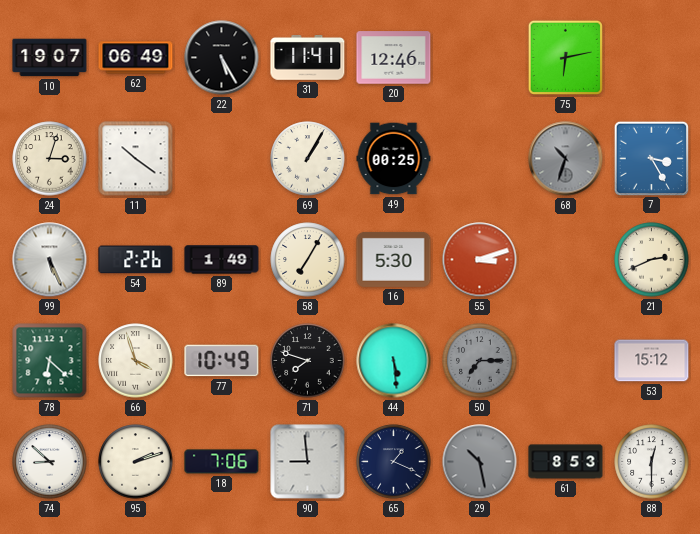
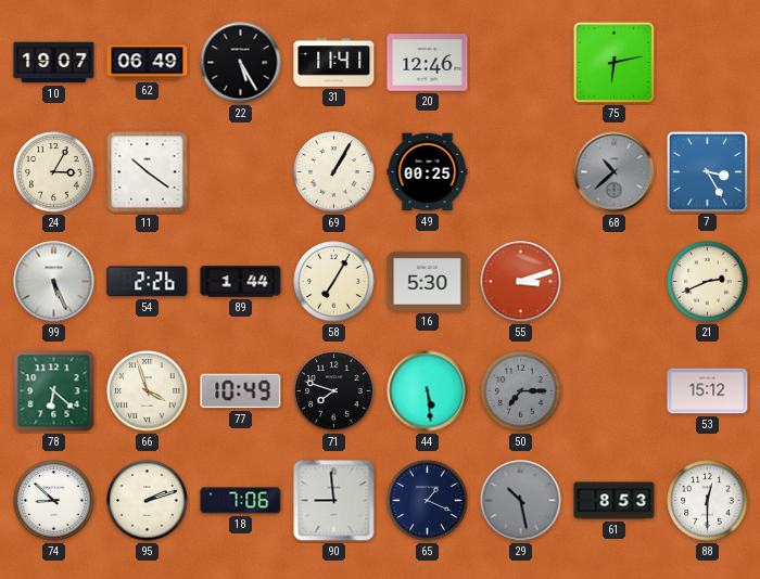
24: 3:03 -> 3:05
68: 10:33 -> 10:38
89: 1:49 -> 1:44
